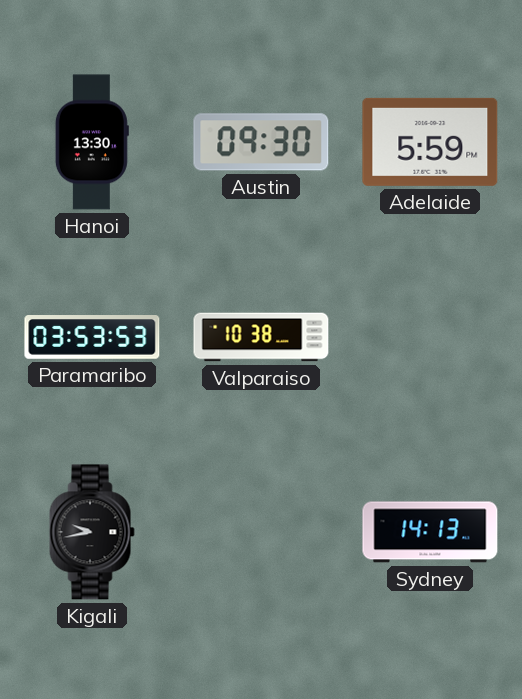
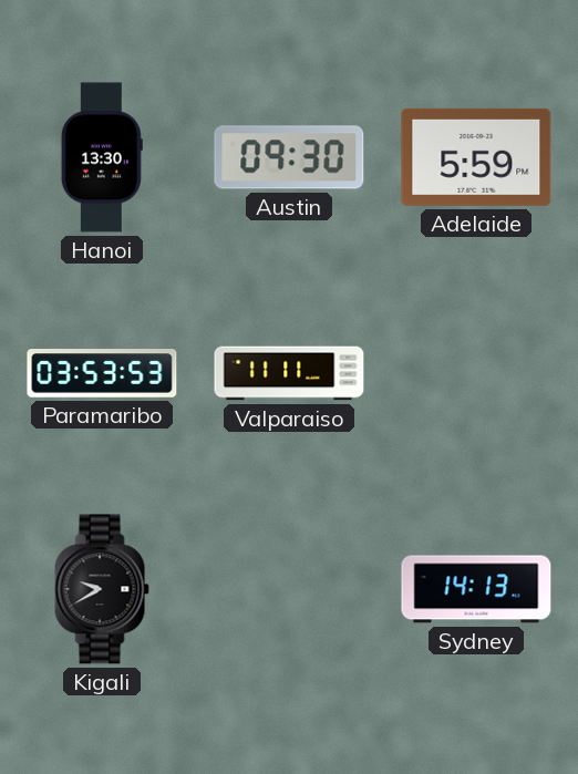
Valparaiso: 10:38 -> 11:11
Kigali: 9:43 -> 9:40
